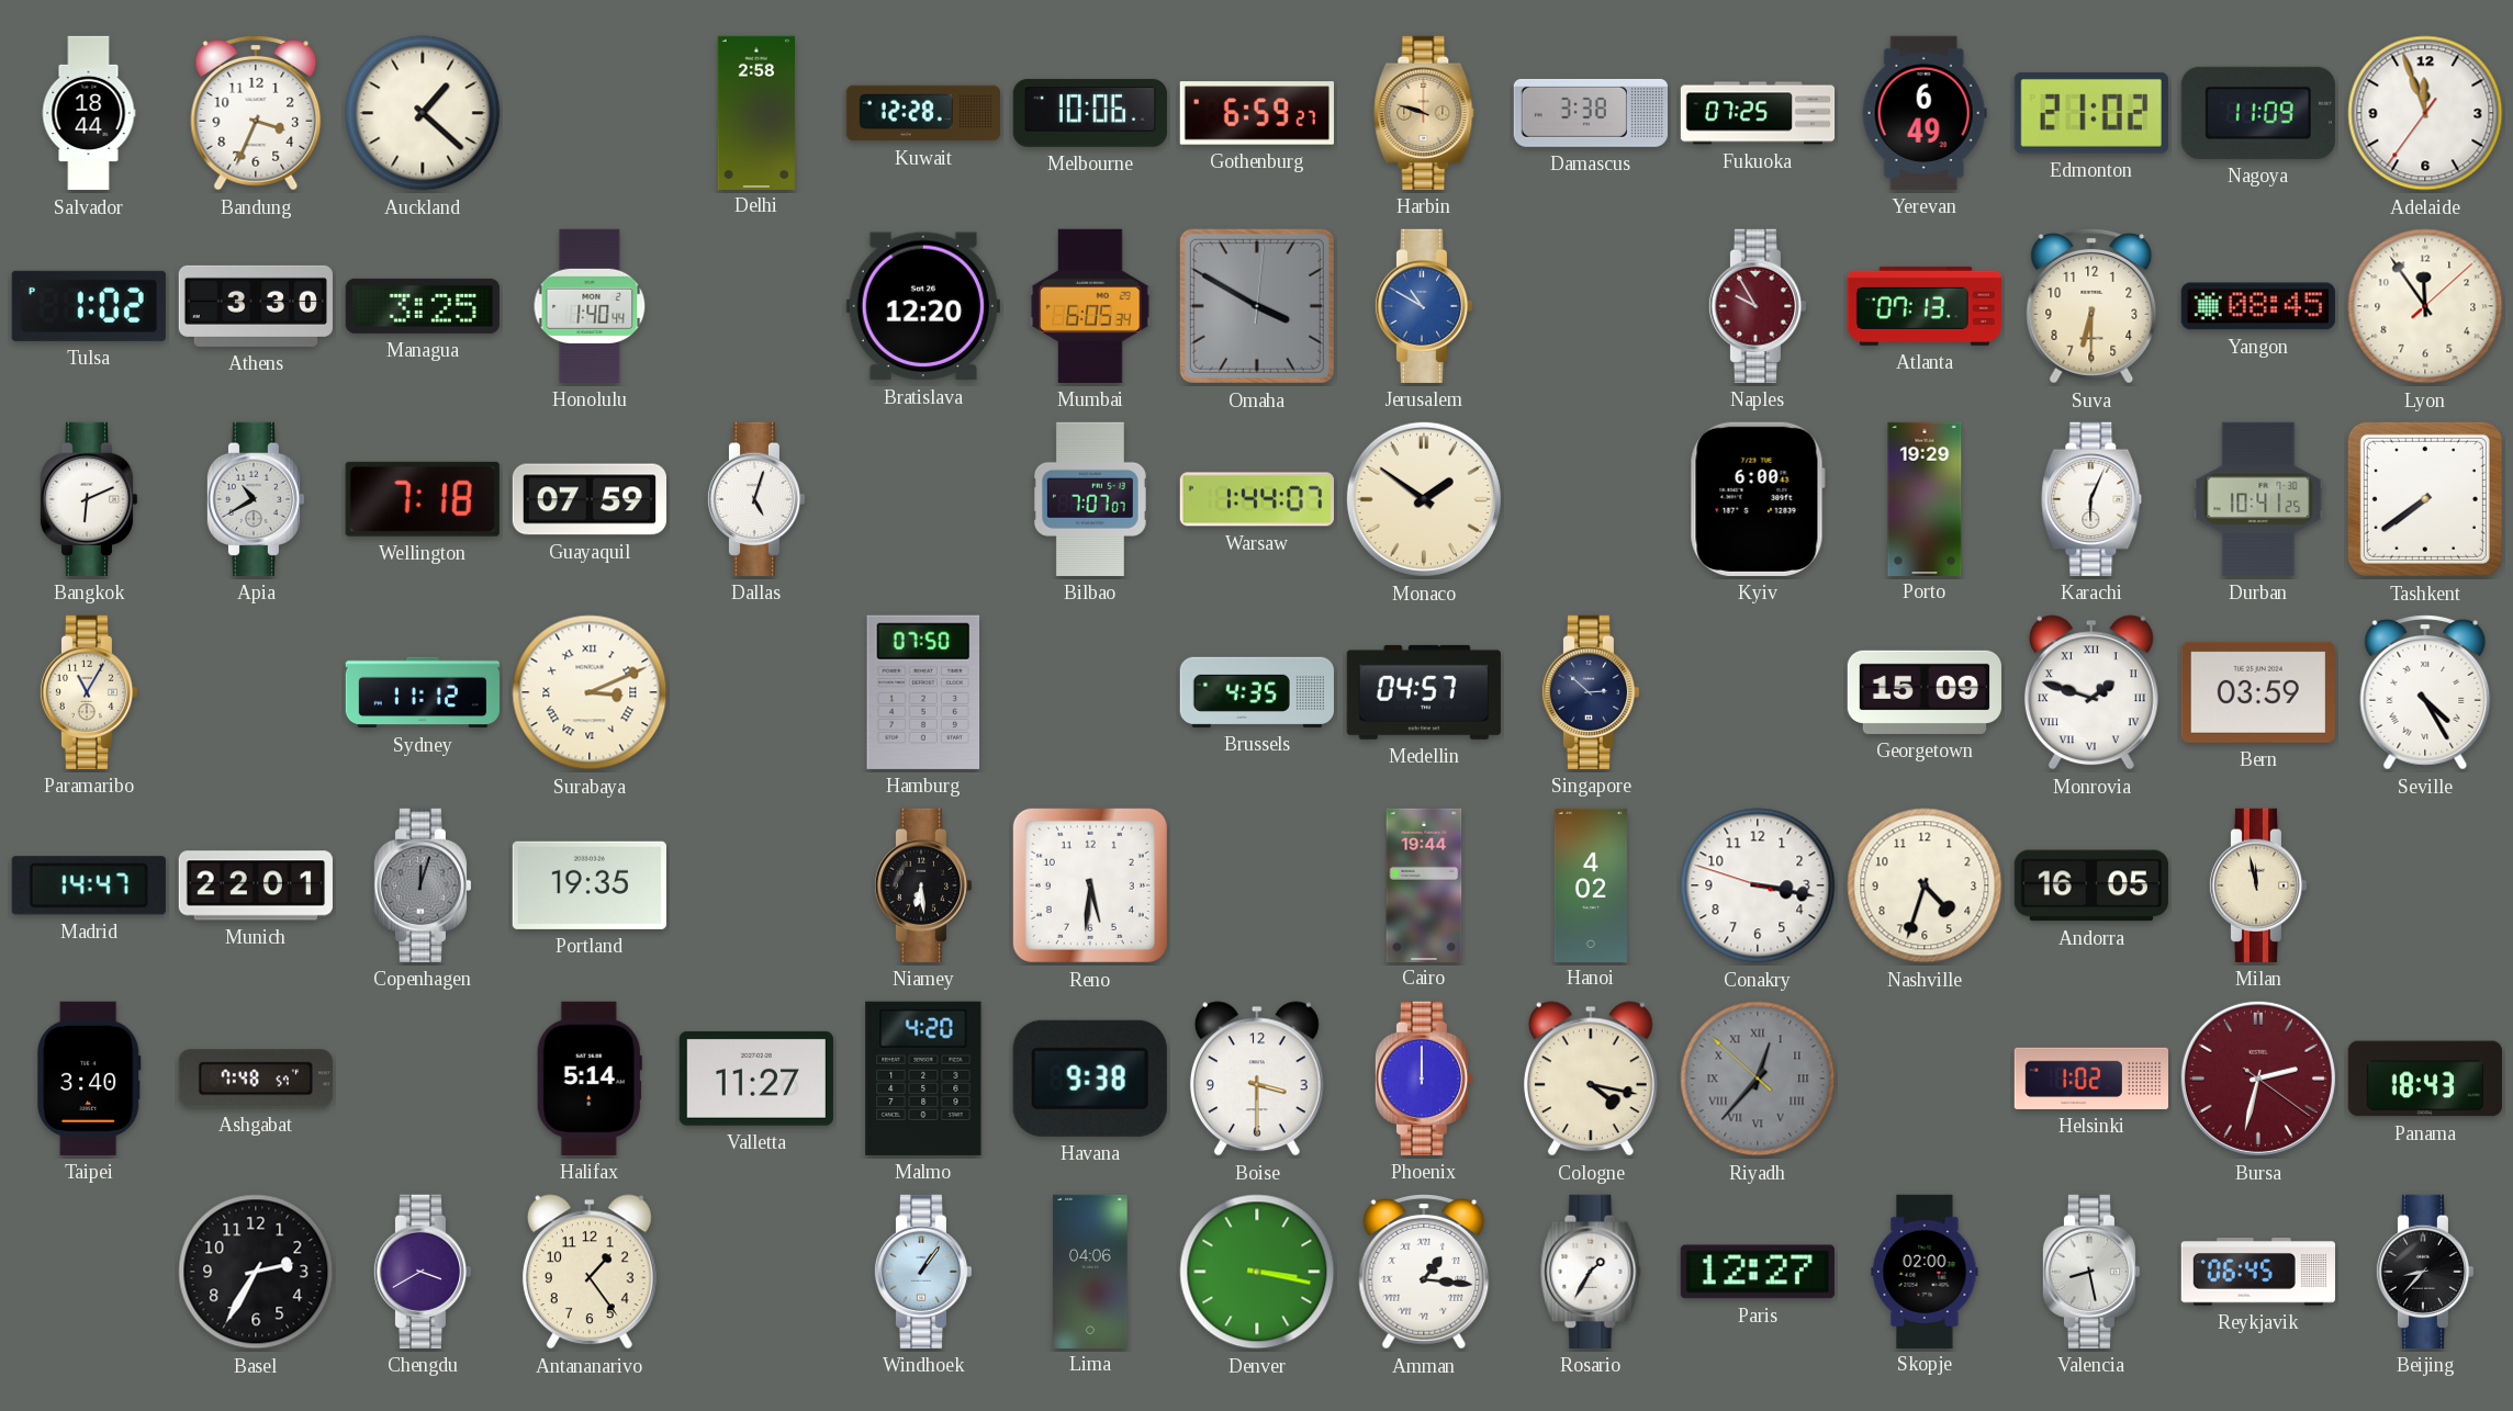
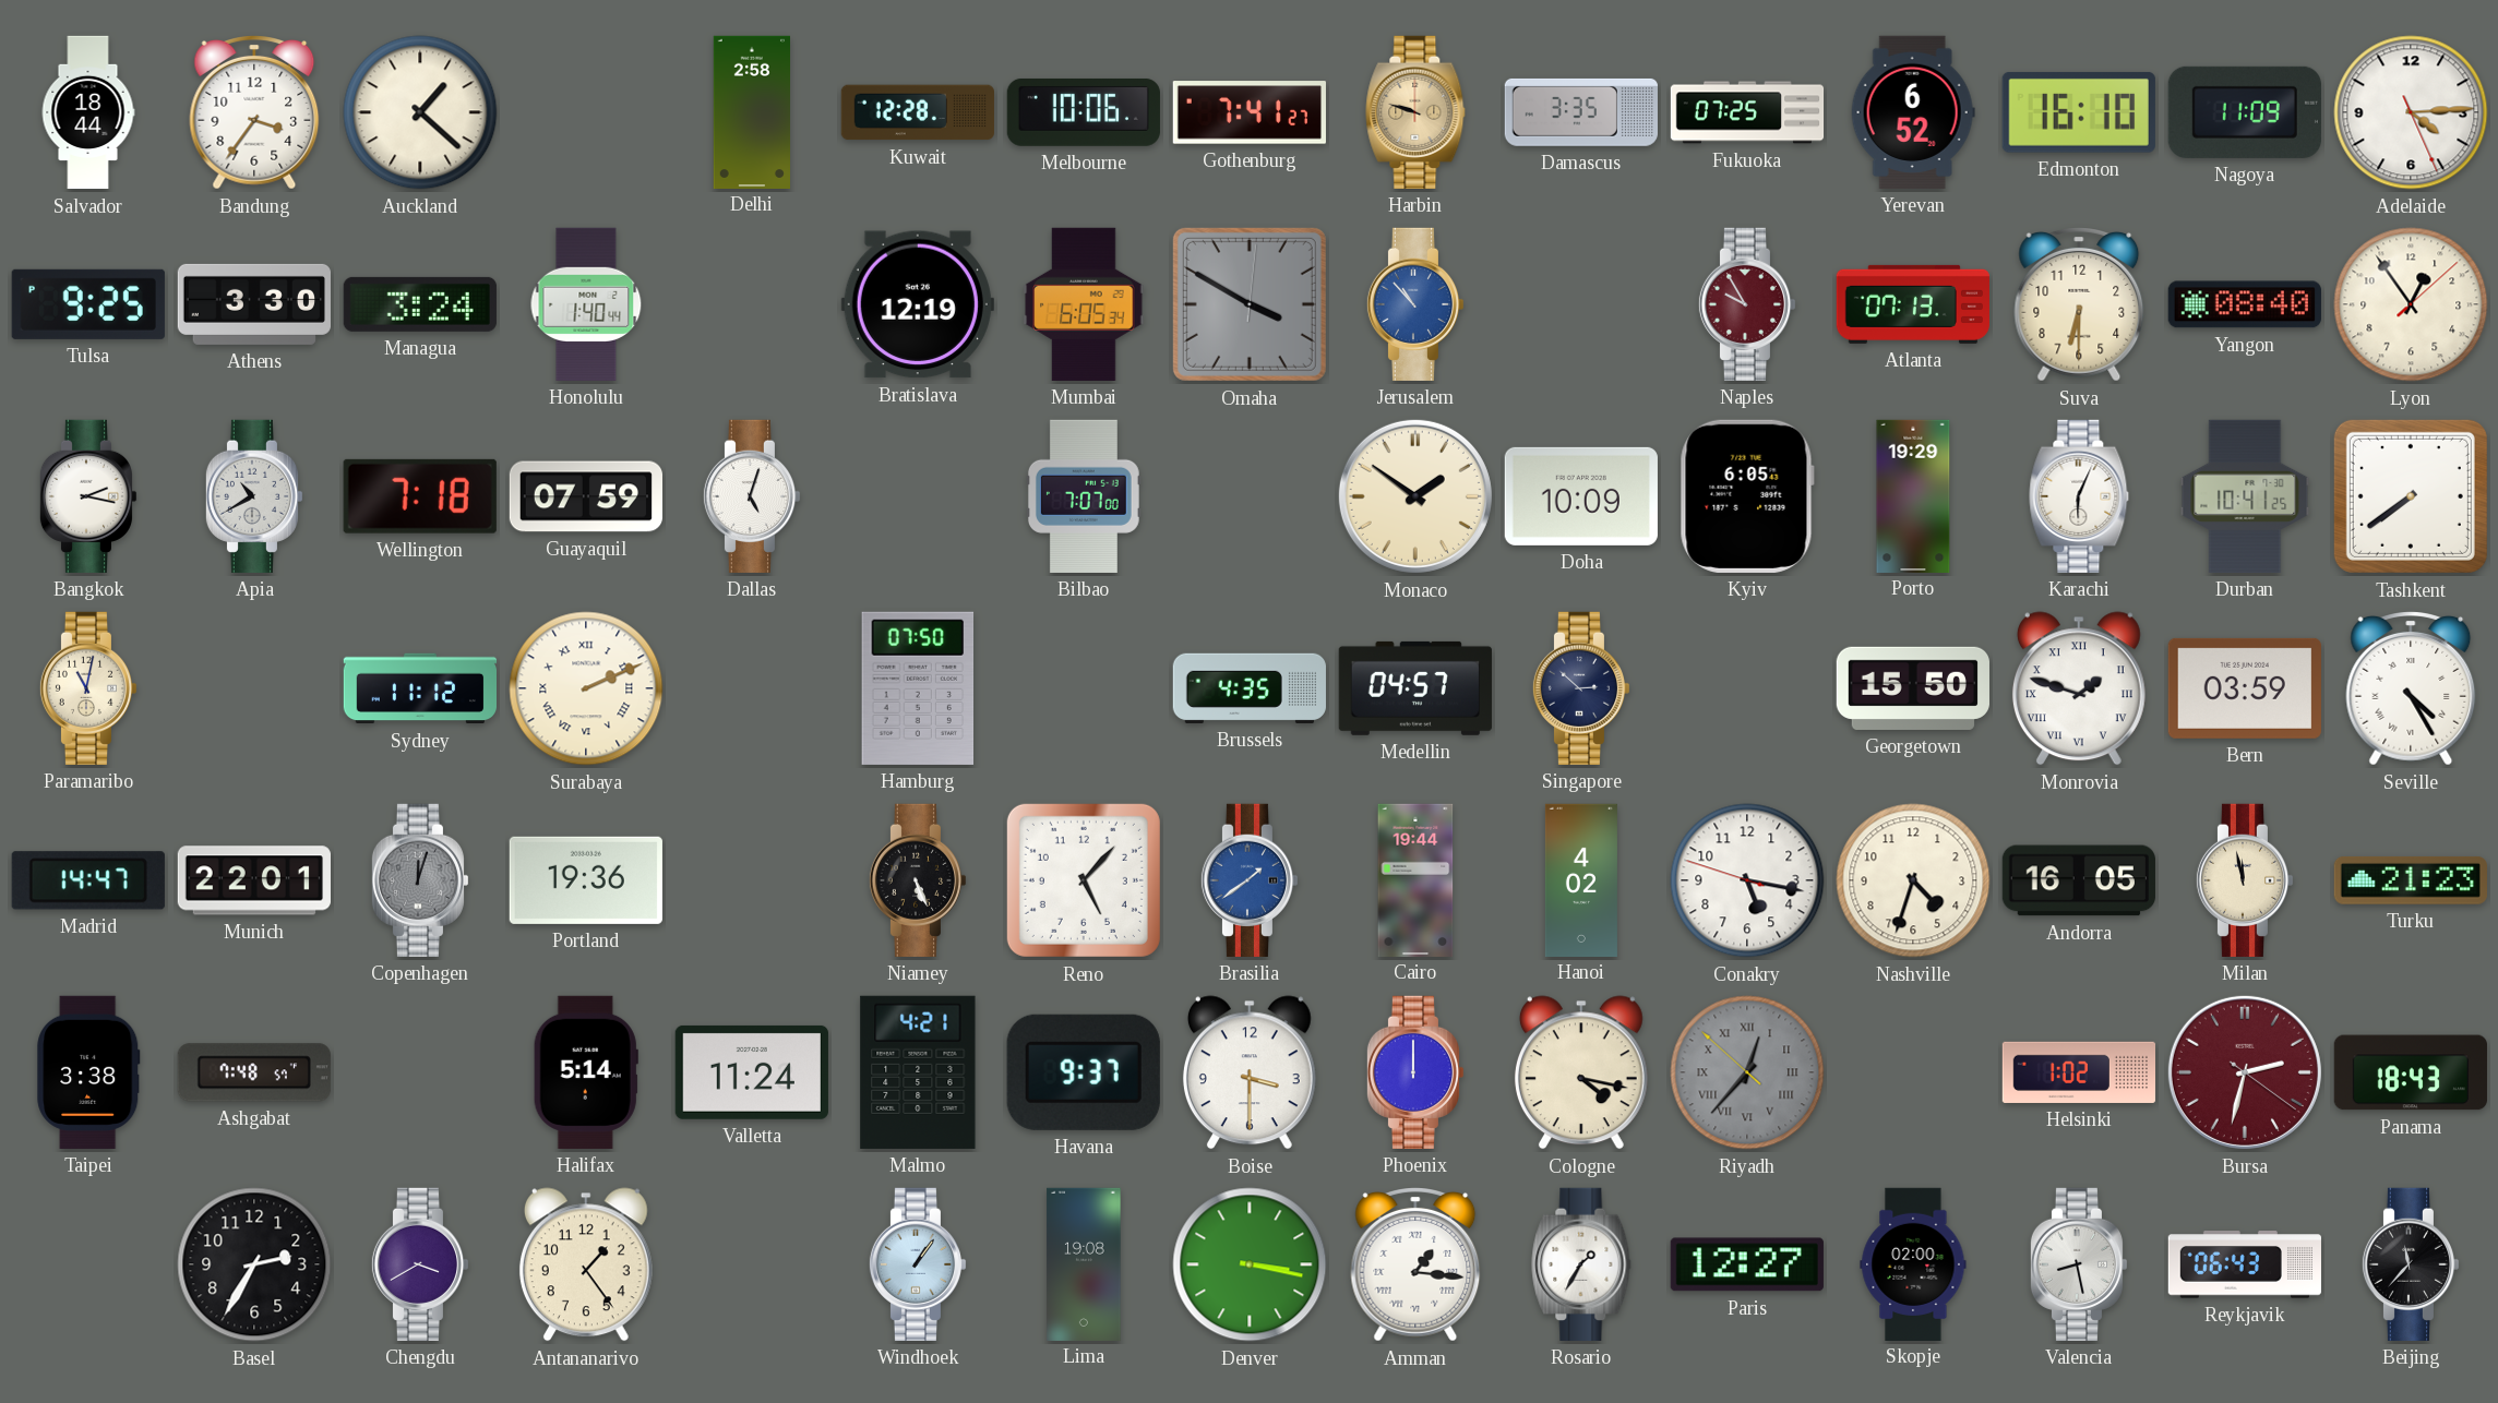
Bandung: 3:34 -> 3:36
Gothenburg: 6:59 -> 7:41
Damascus: 3:38 -> 3:35
Yerevan: 6:49 -> 6:52
Edmonton: 21:02 -> 16:10
Adelaide: 11:56 -> 4:14
Tulsa: 1:02 -> 9:25
Managua: 3:25 -> 3:24
Bratislava: 12:20 -> 12:19
Jerusalem: 10:50 -> 10:53
Yangon: 08:45 -> 08:40
Lyon: 11:54 -> 12:54
Bangkok: 6:11 -> 2:17
Bilbao: 7:07:07 -> 7:07:00
Warsaw: 1:44 -> none
Doha: none -> 10:09
Kyiv: 6:00 -> 6:05
Paramaribo: 11:05 -> 11:02
Surabaya: 3:11 -> 2:11
Georgetown: 15:09 -> 15:50
Portland: 19:35 -> 19:36
Niamey: 6:29 -> 5:26
Reno: 5:31 -> 5:07
Brasilia: none -> 1:39
Conakry: 3:16 -> 5:16
Turku: none -> 21:23
Taipei: 3:40 -> 3:38
Valletta: 11:27 -> 11:24
Malmo: 4:20 -> 4:21
Havana: 9:38 -> 9:37
Lima: 04:06 -> 19:08
Reykjavik: 06:45 -> 06:43
Beijing: 8:37 -> 11:37
